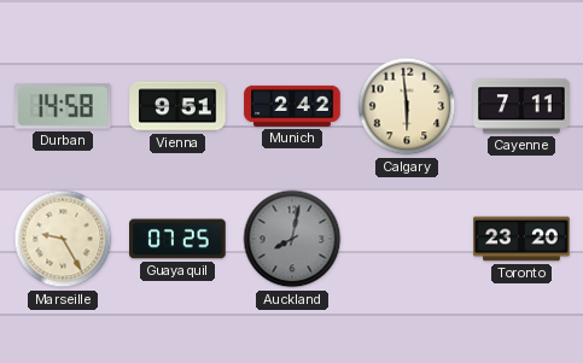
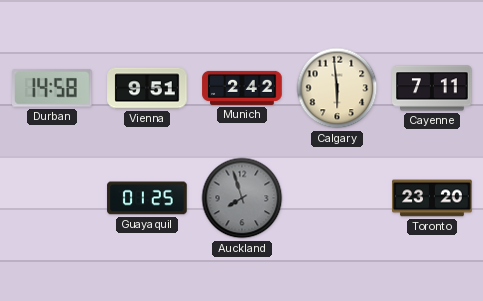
Marseille: 9:25 -> none
Guayaquil: 07:25 -> 01:25
Auckland: 8:02 -> 7:57
